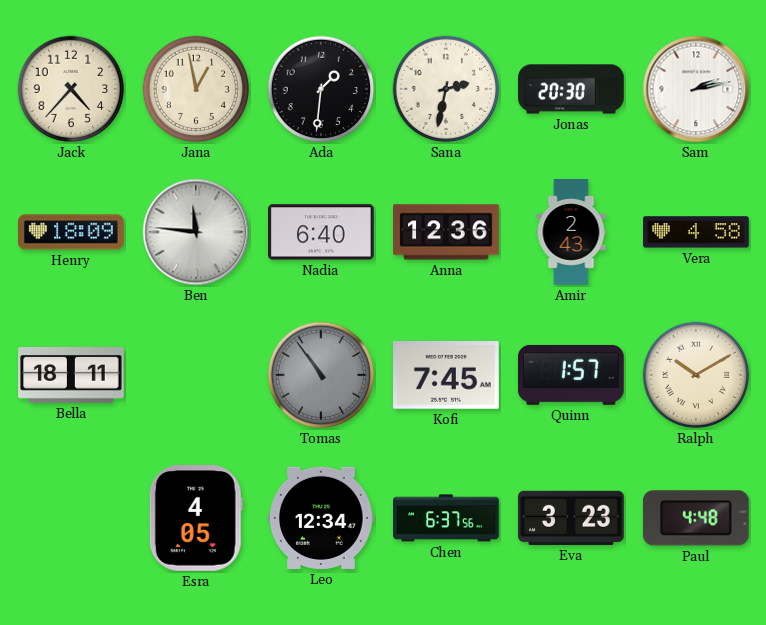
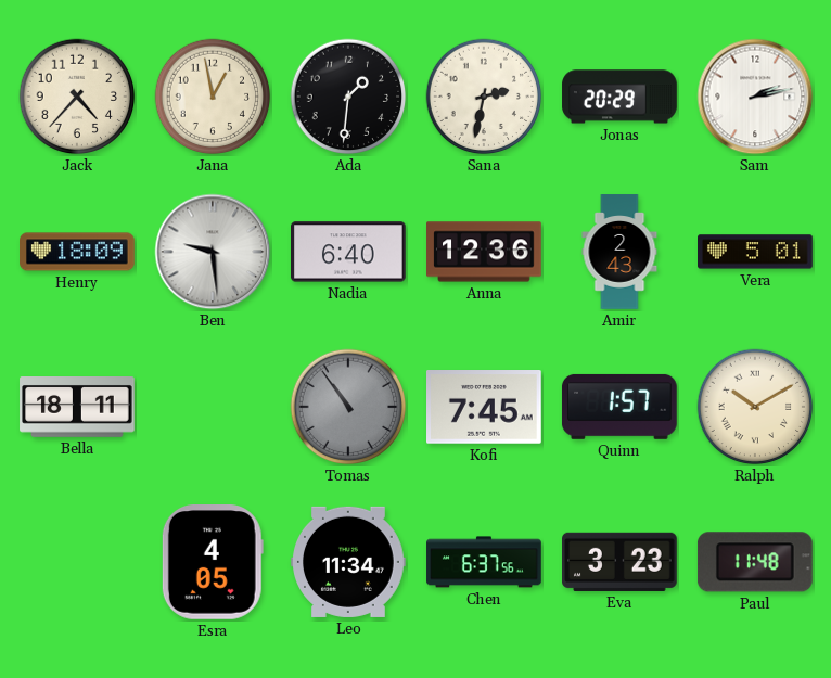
Jonas: 20:30 -> 20:29
Ben: 11:46 -> 9:29
Vera: 4:58 -> 5:01
Leo: 12:34 -> 11:34
Paul: 4:48 -> 11:48
